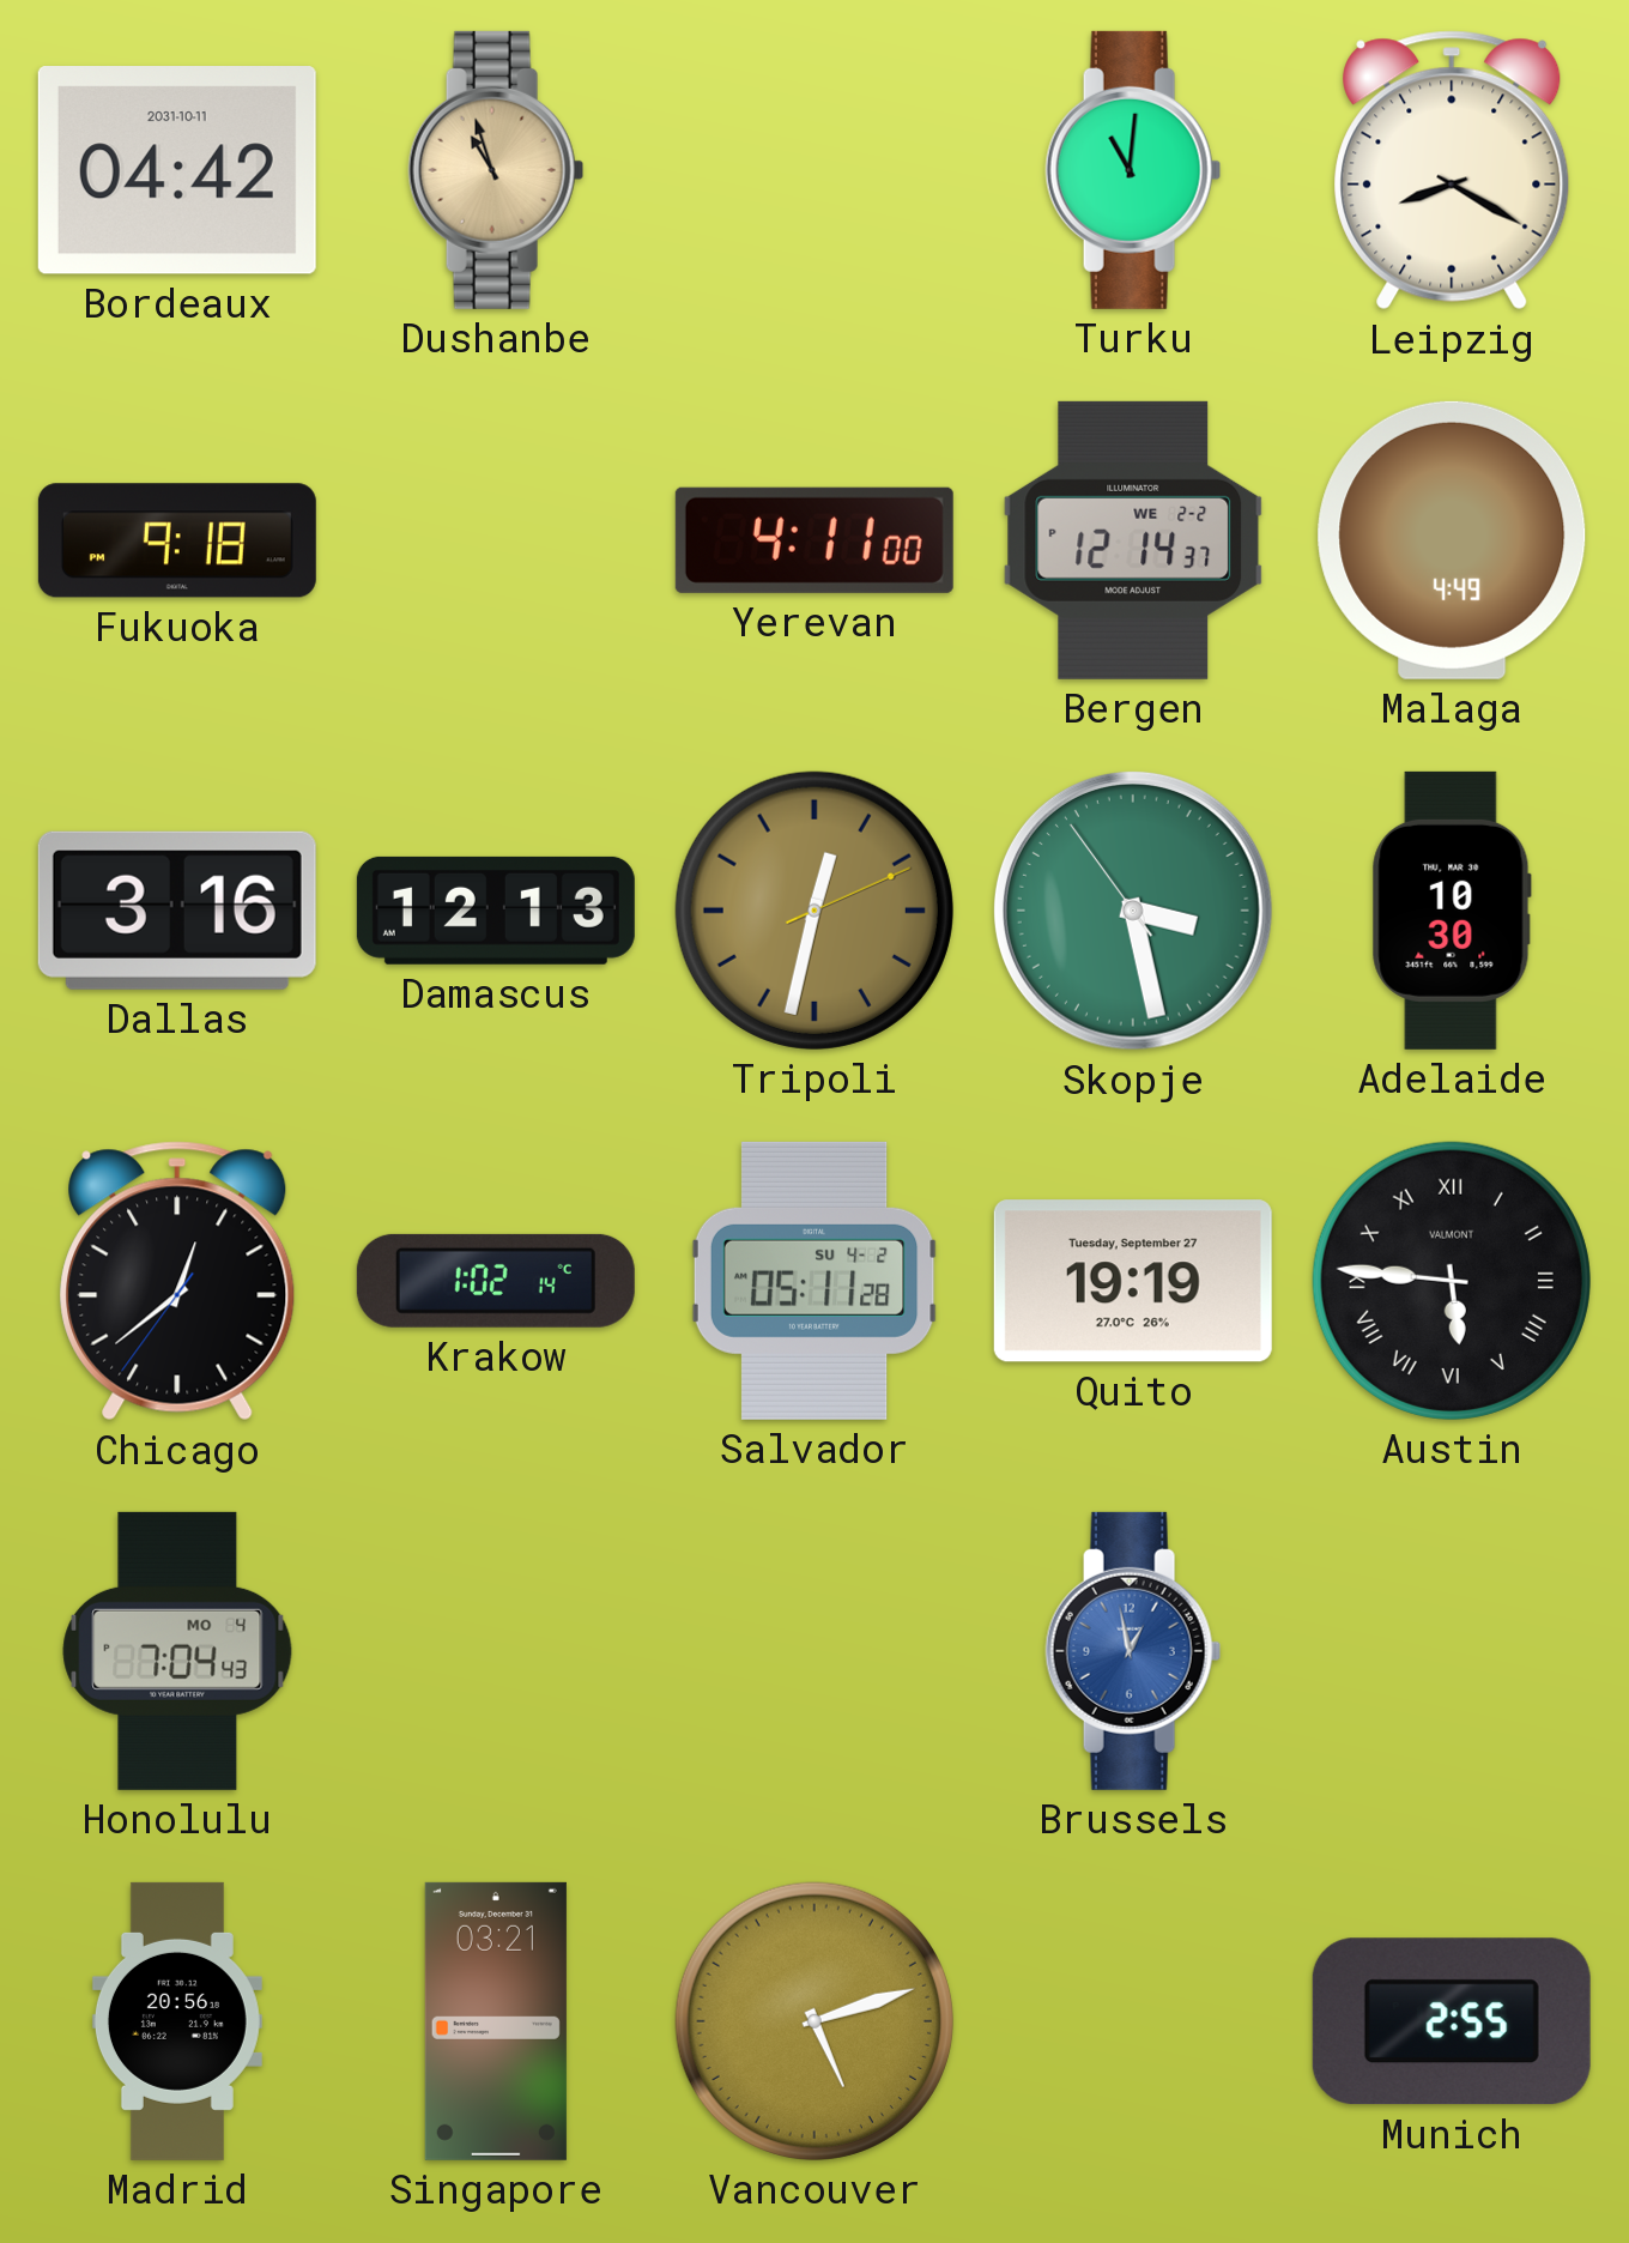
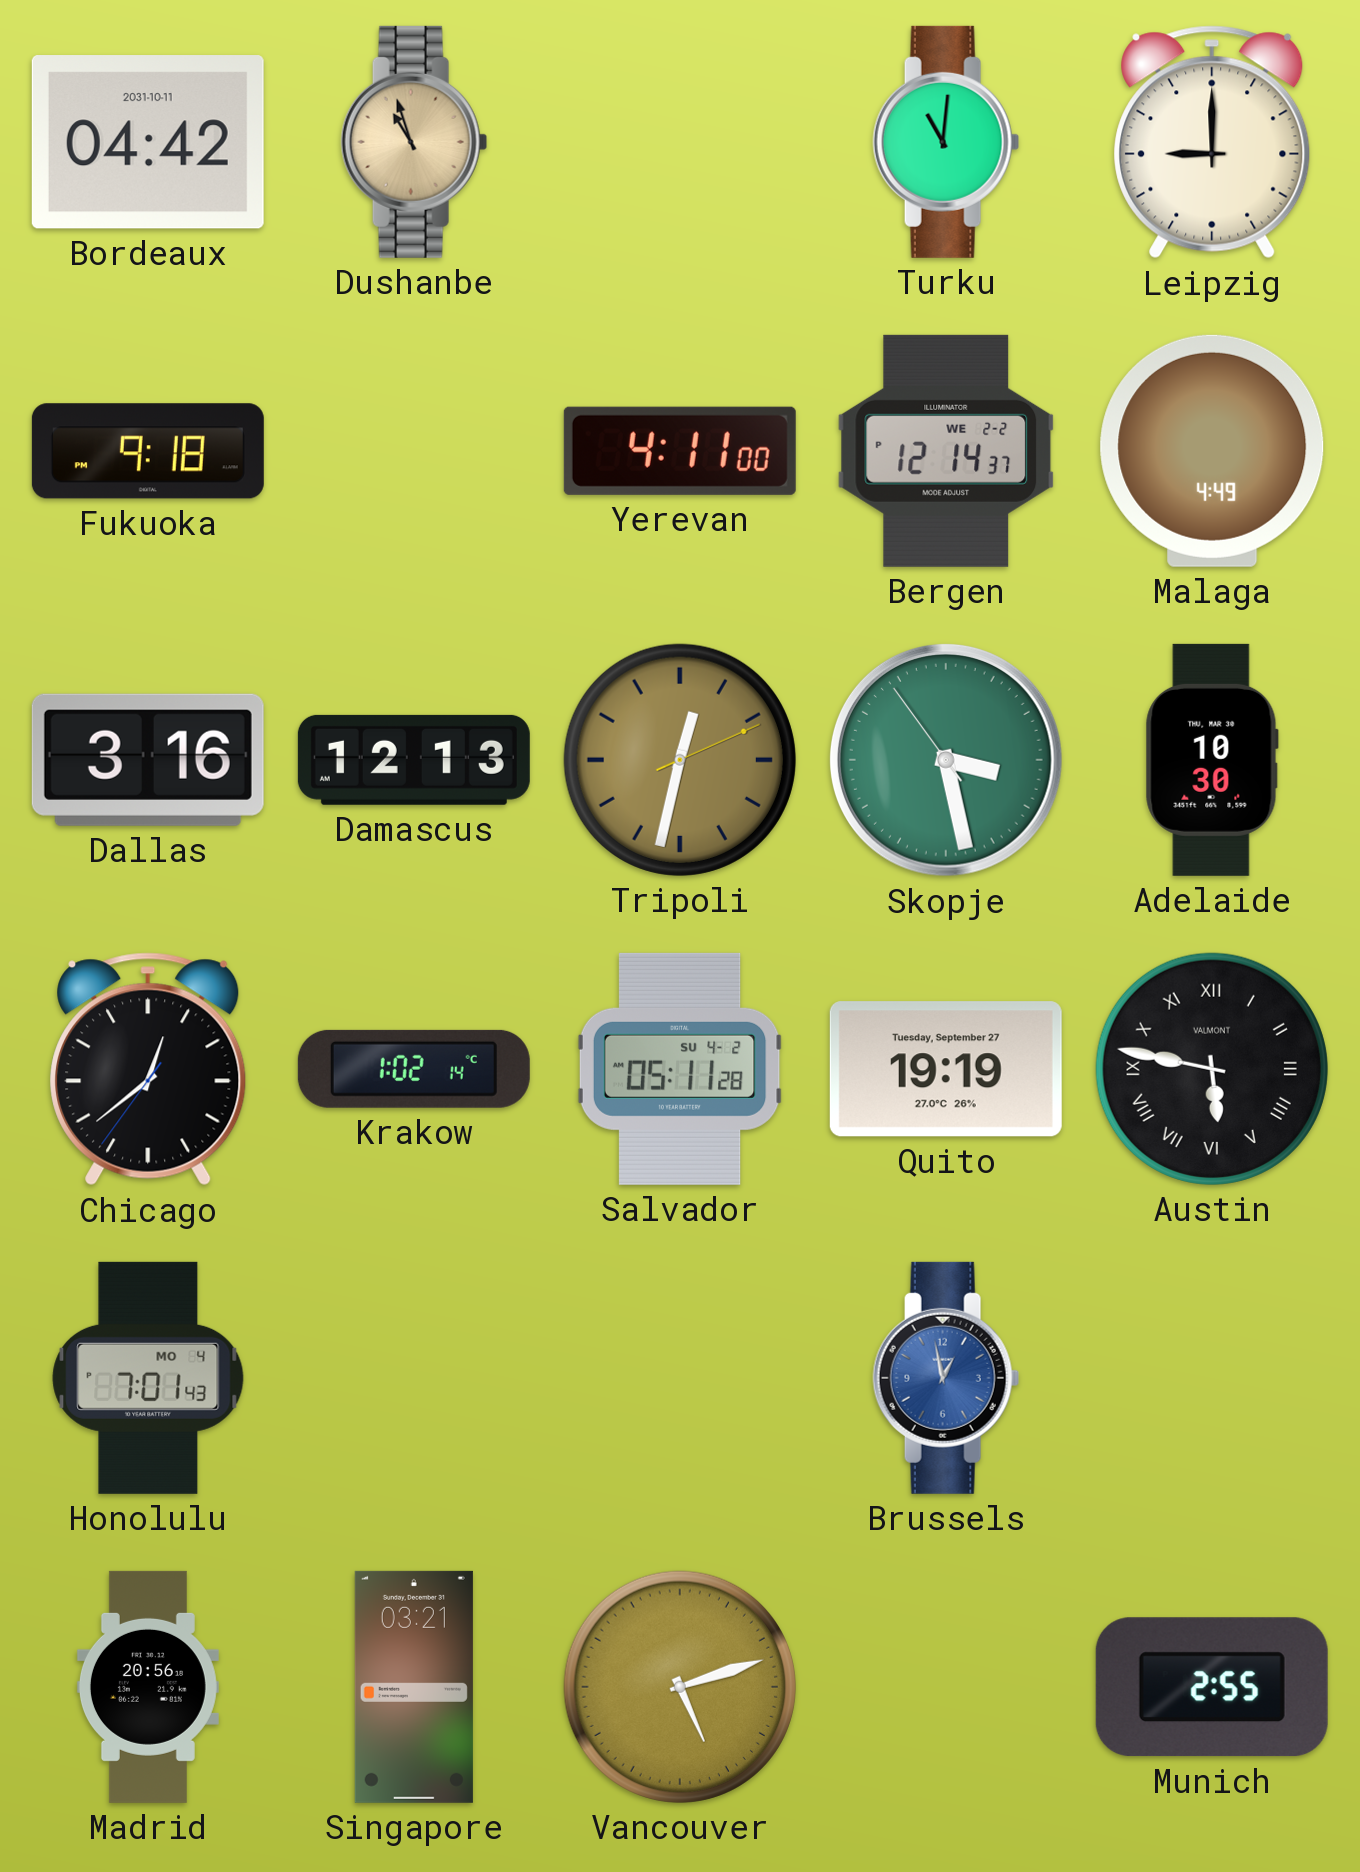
Leipzig: 8:20 -> 9:00
Austin: 5:46 -> 5:47
Honolulu: 7:04 -> 7:01
